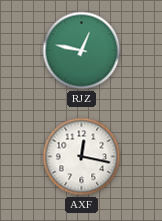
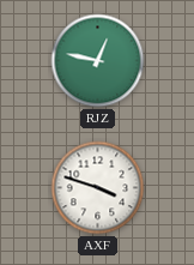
AXF: 12:17 -> 3:48
